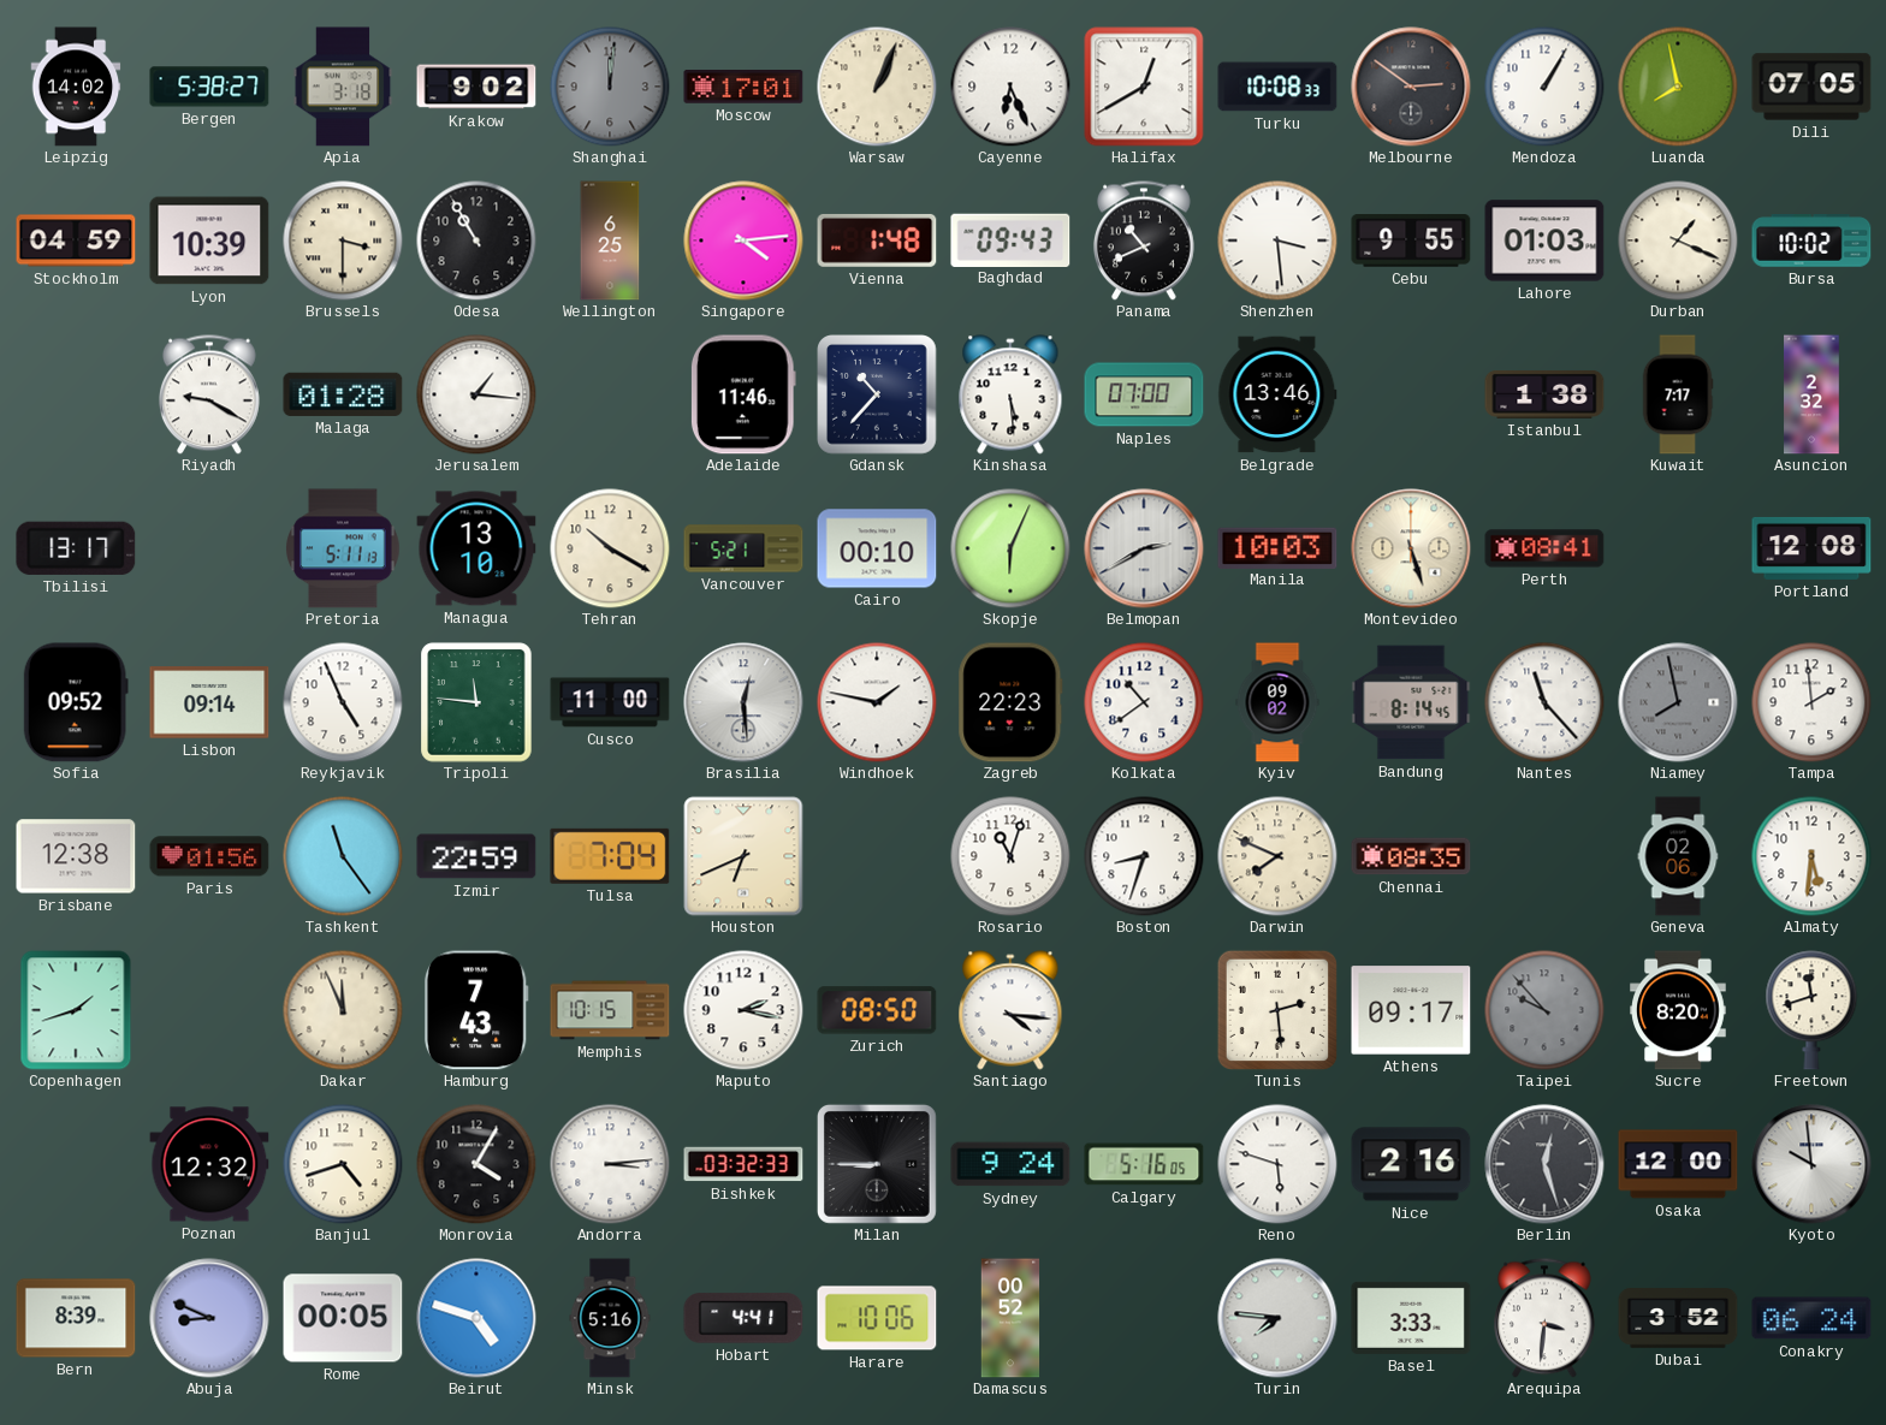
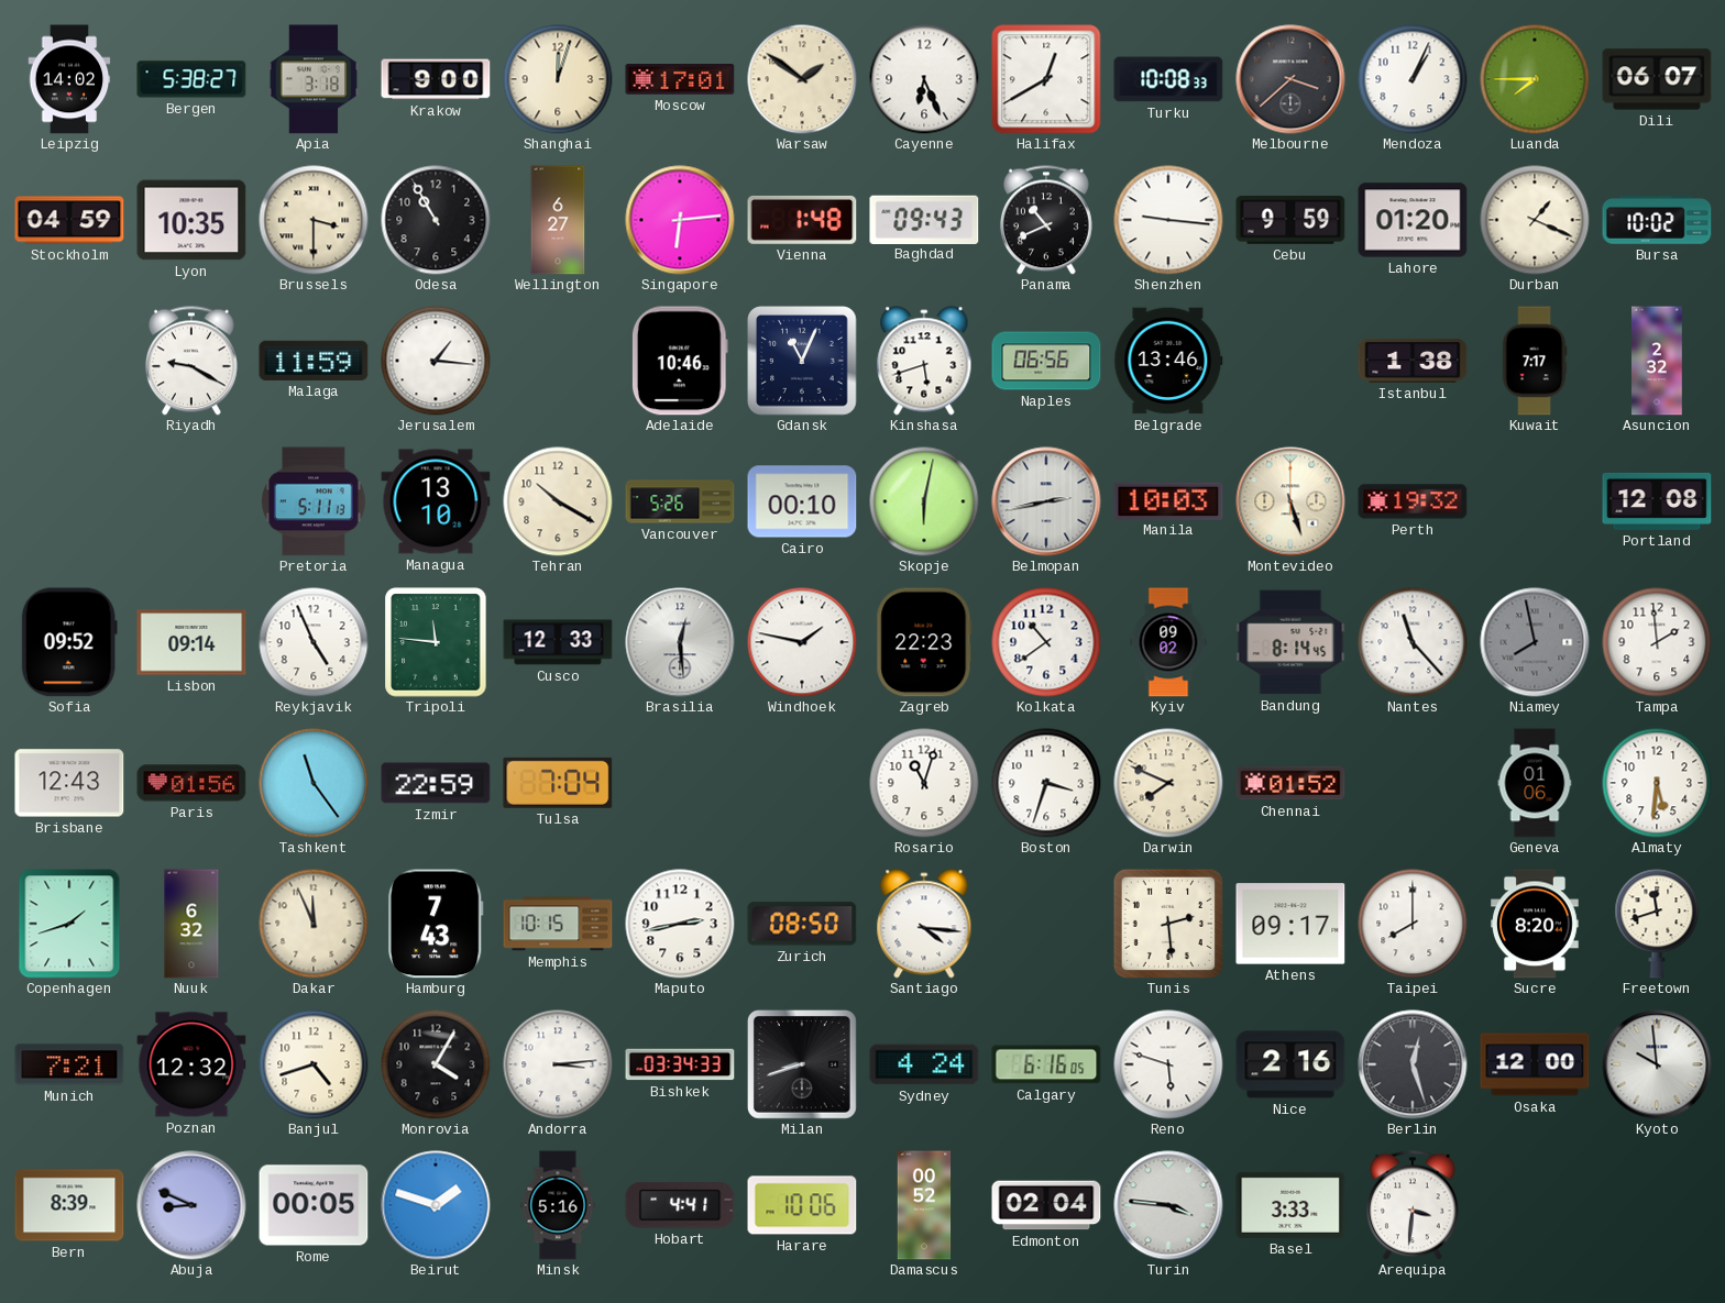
Krakow: 9:02 -> 9:00
Shanghai: 12:01 -> 12:03
Shanghai dial: grey -> cream
Warsaw: 1:04 -> 1:51
Melbourne: 2:51 -> 3:38
Mendoza: 1:05 -> 1:04
Luanda: 7:58 -> 7:45
Dili: 07:05 -> 06:07
Lyon: 10:39 -> 10:35
Wellington: 6:25 -> 6:27
Singapore: 4:14 -> 6:14
Shenzhen: 3:29 -> 9:16
Cebu: 9:55 -> 9:59
Lahore: 01:03 -> 01:20
Malaga: 01:28 -> 11:59
Adelaide: 11:46 -> 10:46
Gdansk: 10:37 -> 11:04
Kinshasa: 5:29 -> 5:42
Naples: 07:00 -> 06:56
Tbilisi: 13:17 -> none
Vancouver: 5:21 -> 5:26
Skopje: 6:04 -> 6:02
Belmopan: 2:40 -> 2:43
Perth: 08:41 -> 19:32
Cusco: 11:00 -> 12:33
Brisbane: 12:38 -> 12:43
Houston: 6:41 -> none
Boston: 8:33 -> 3:33
Chennai: 08:35 -> 01:52
Geneva: 02:06 -> 01:06
Nuuk: none -> 6:32
Maputo: 2:17 -> 2:43
Taipei: 9:53 -> 8:00
Taipei dial: grey -> white
Munich: none -> 7:21
Bishkek: 03:32 -> 03:34
Milan: 8:45 -> 8:42
Sydney: 9:24 -> 4:24
Calgary: 5:16 -> 6:16
Beirut: 4:48 -> 1:48
Edmonton: none -> 02:04
Turin: 7:46 -> 3:46
Dubai: 3:52 -> none
Conakry: 06:24 -> none
